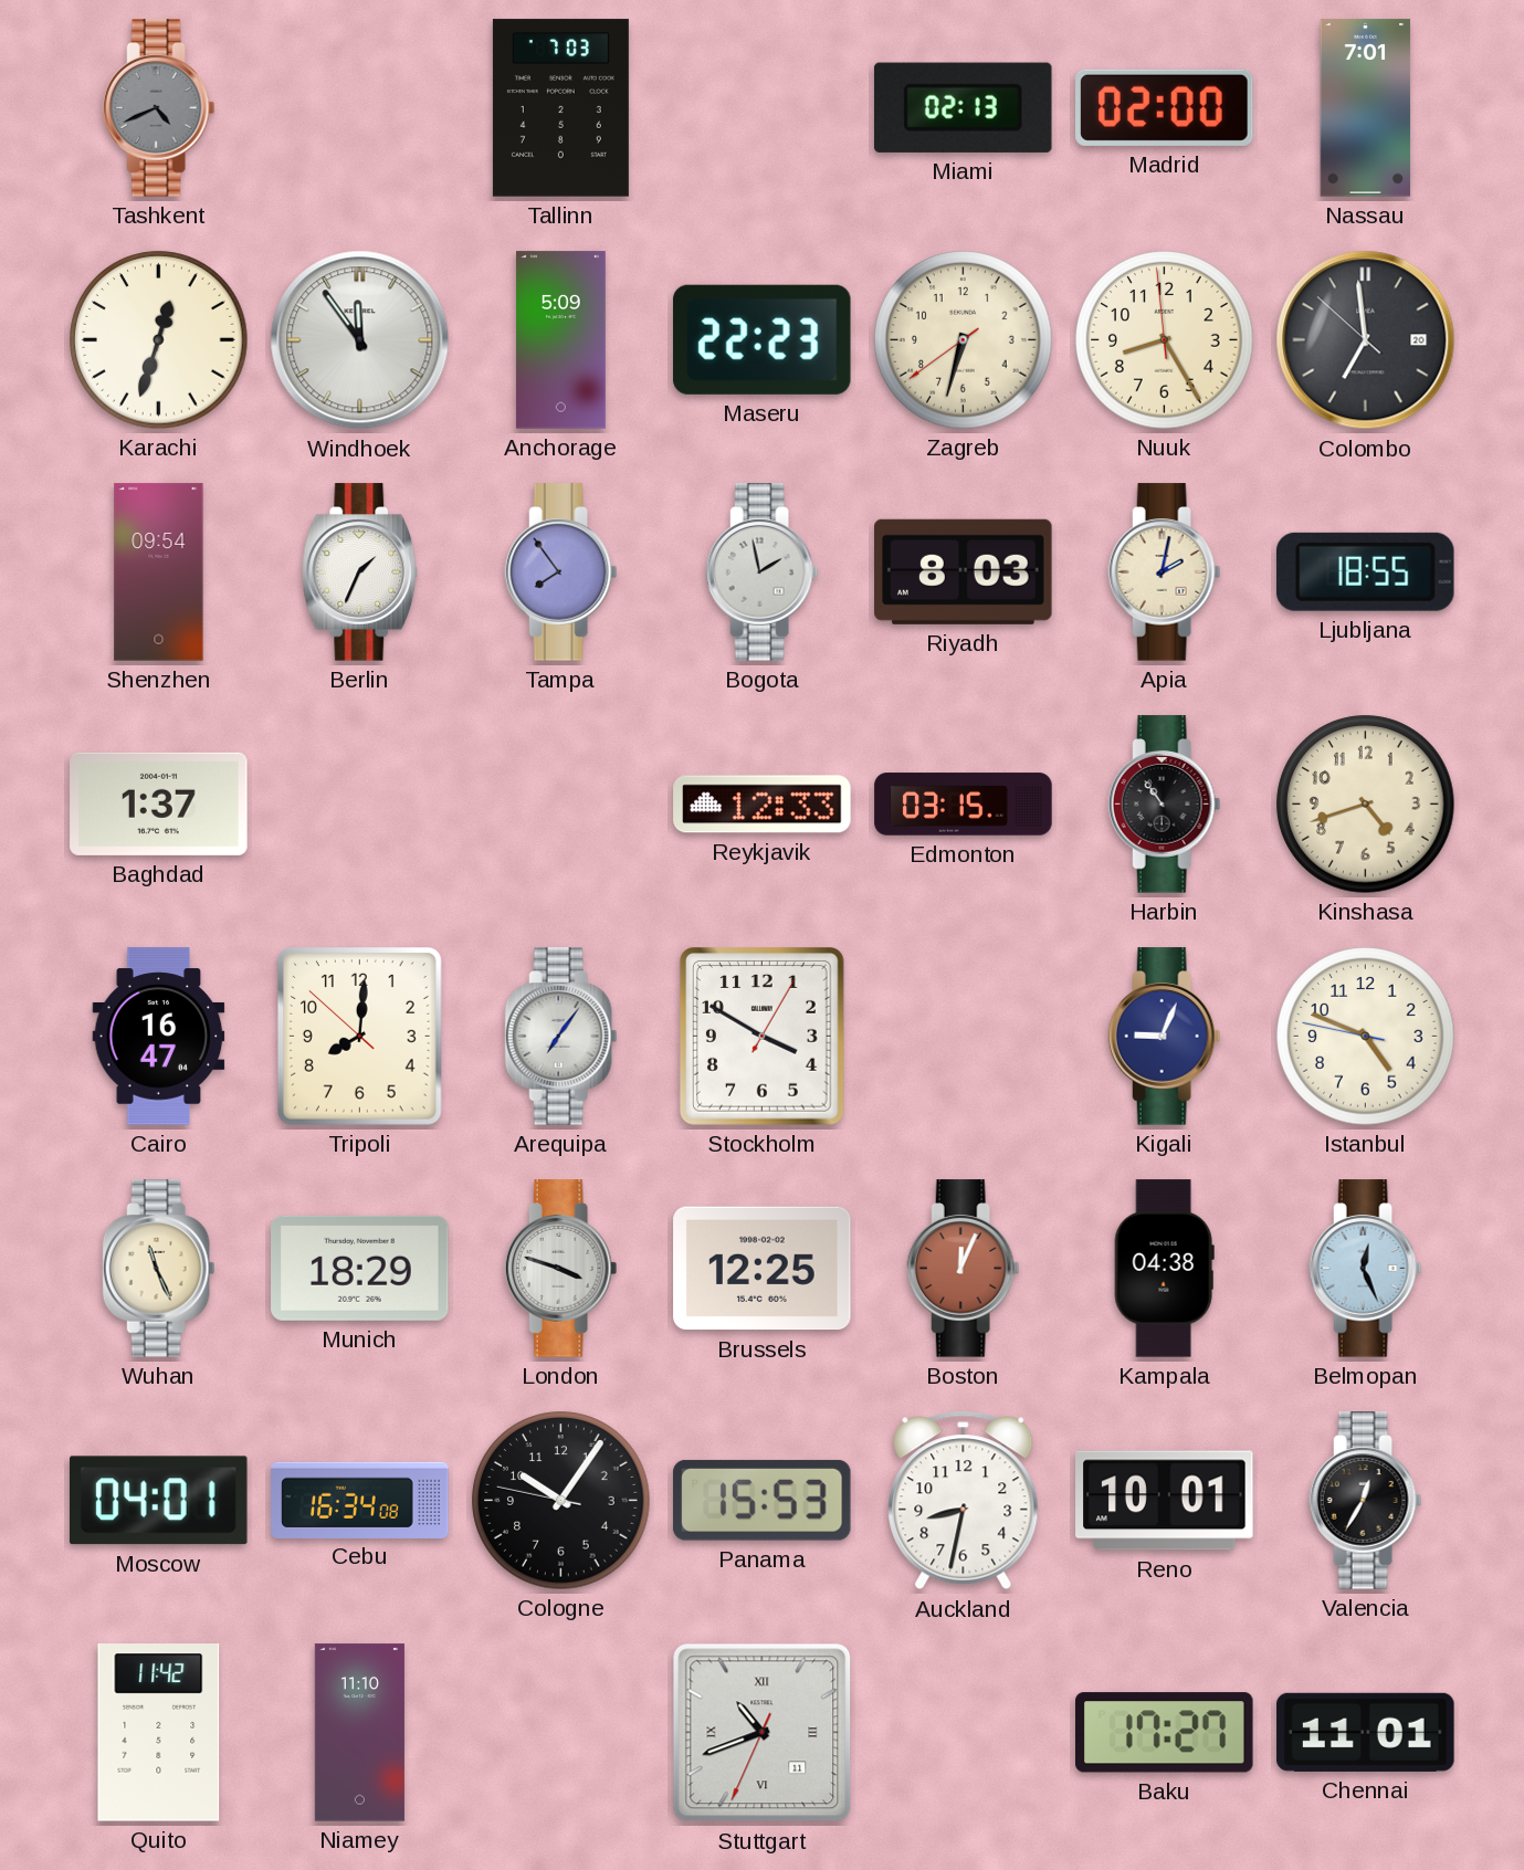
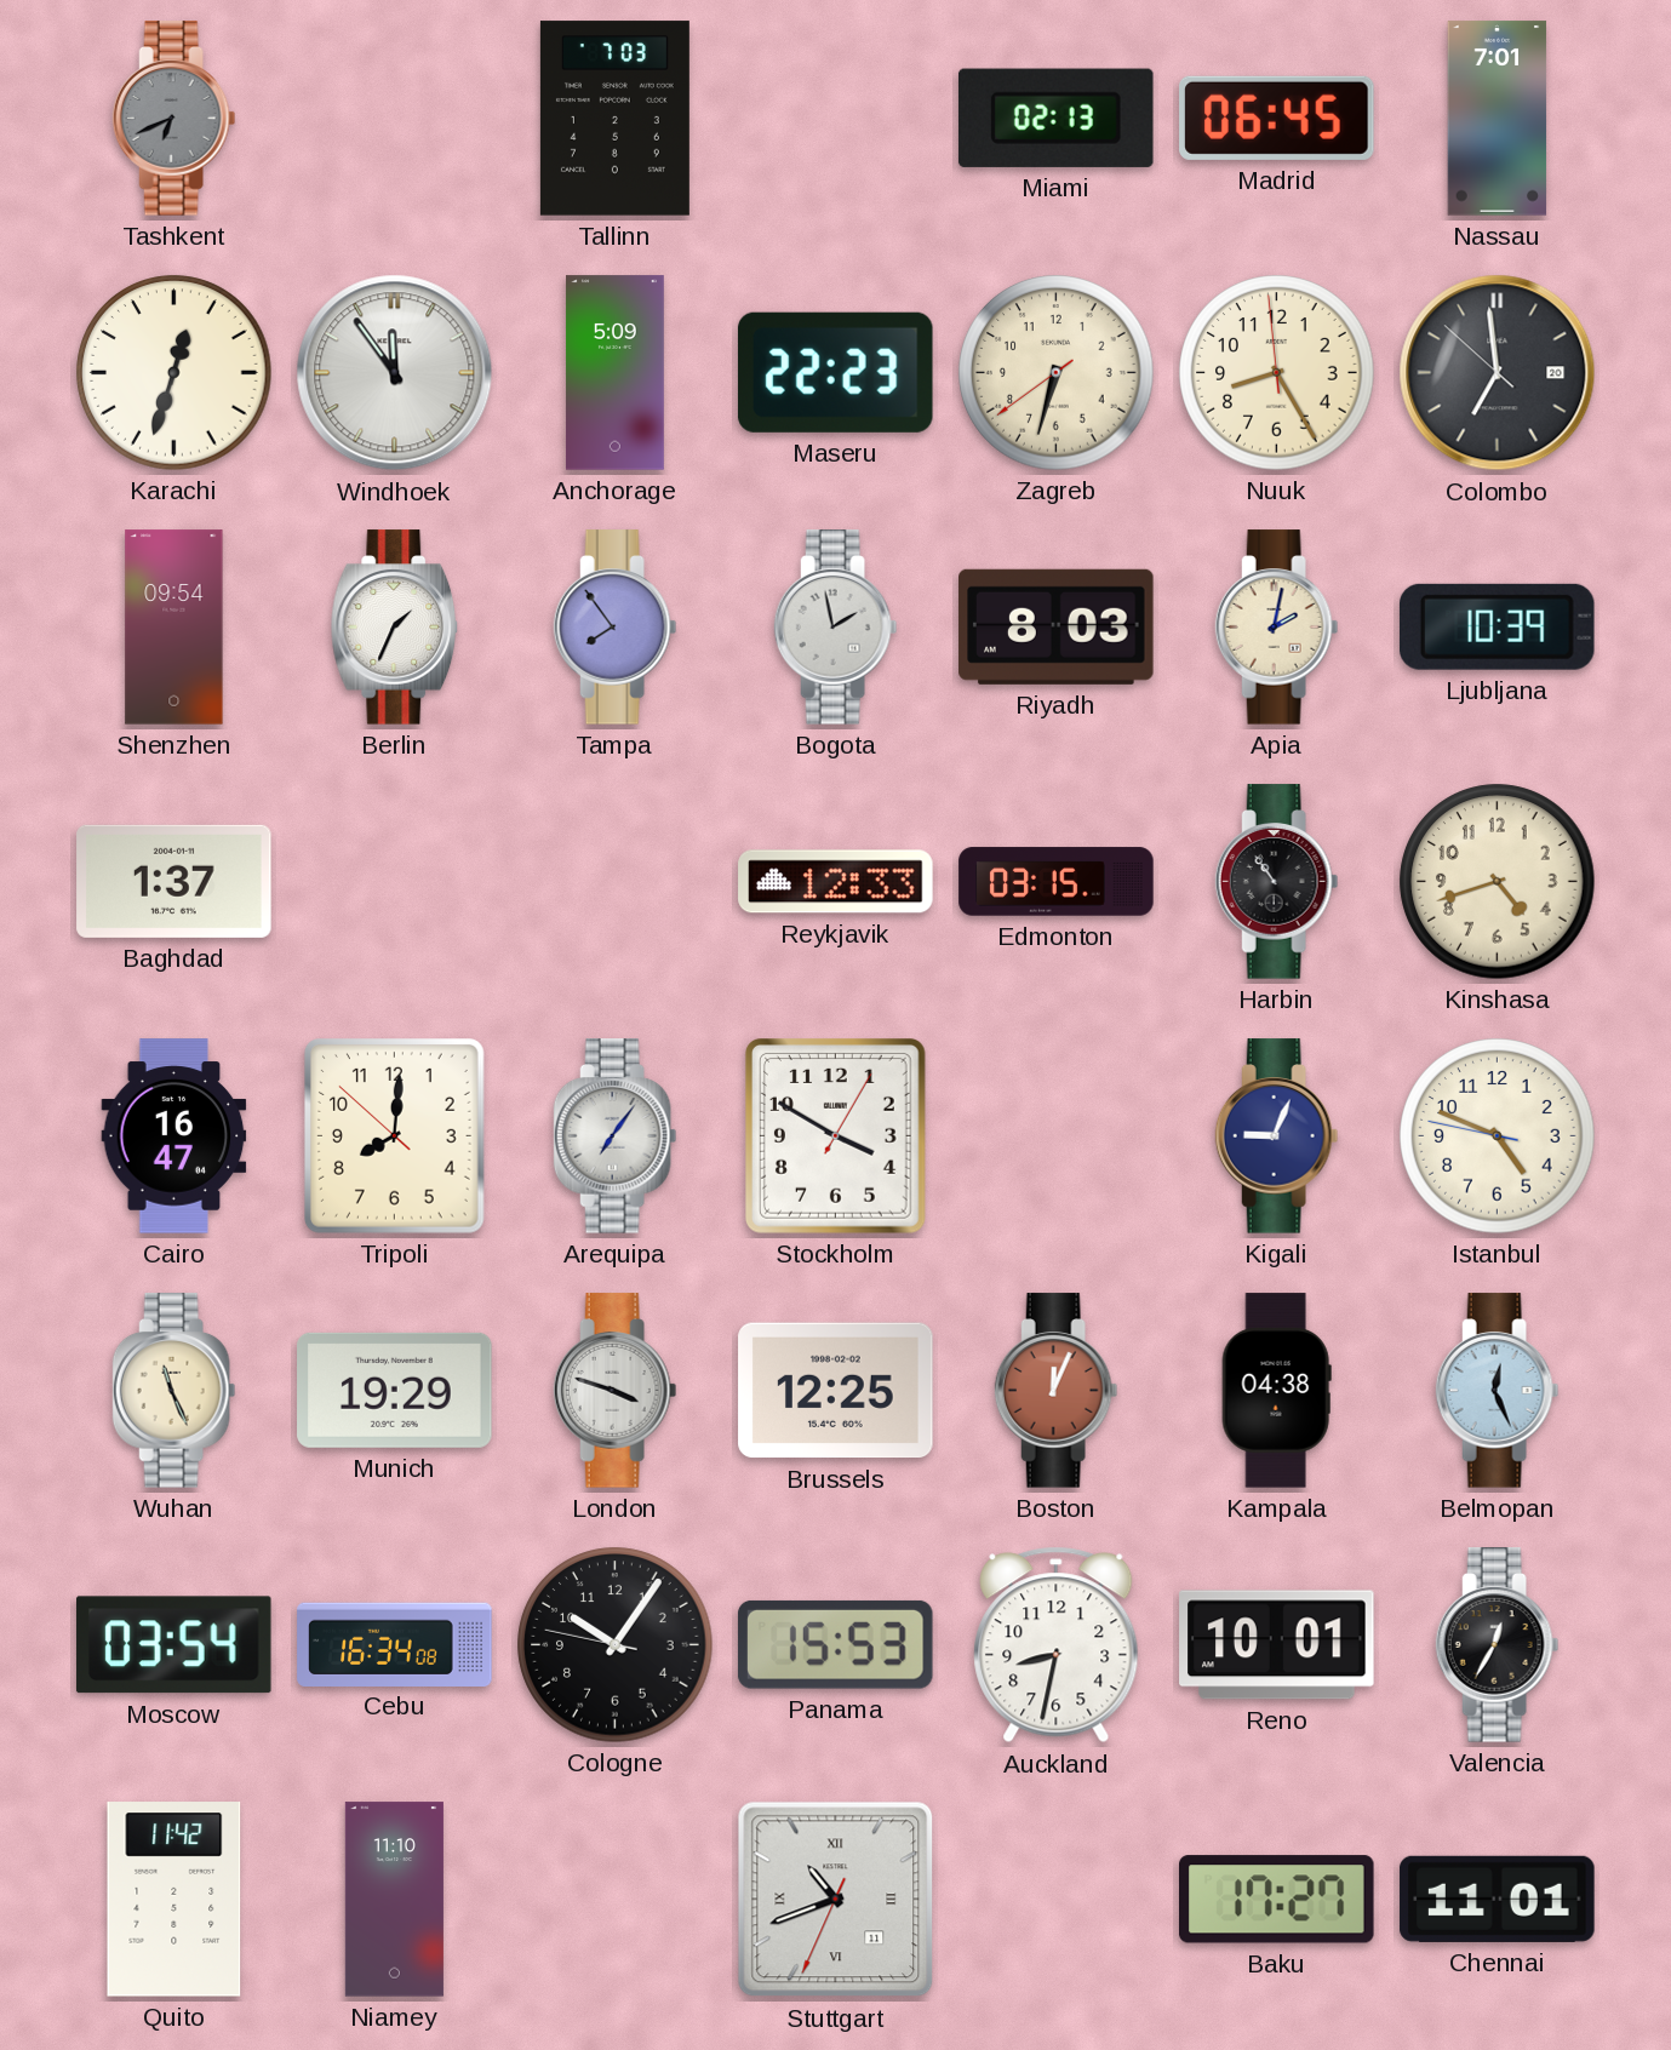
Tashkent: 4:41 -> 6:41
Madrid: 02:00 -> 06:45
Ljubljana: 18:55 -> 10:39
Munich: 18:29 -> 19:29
Moscow: 04:01 -> 03:54
